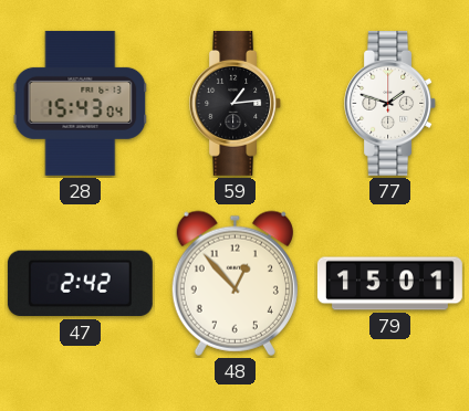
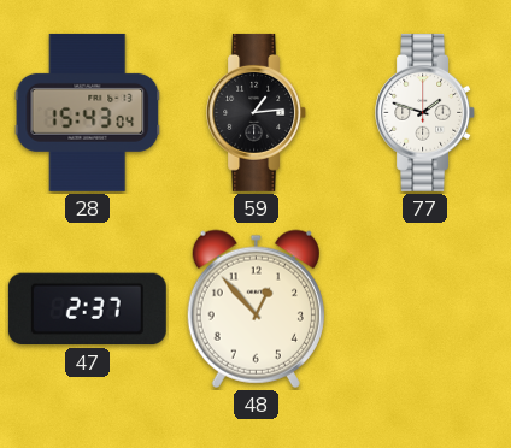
47: 2:42 -> 2:37
79: 15:01 -> none
